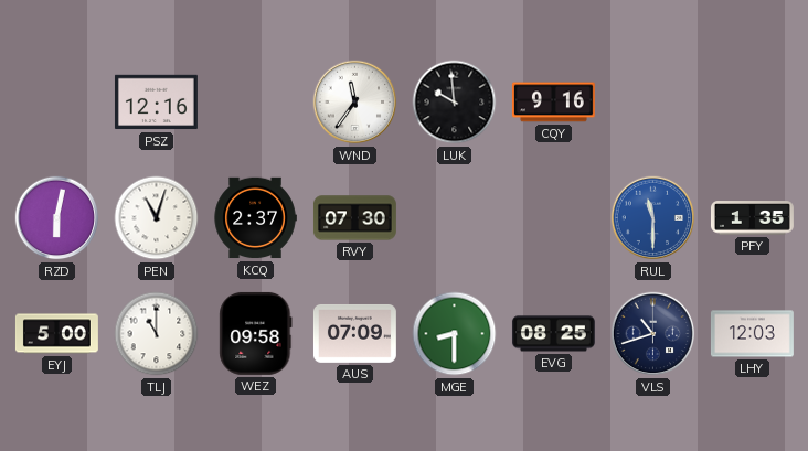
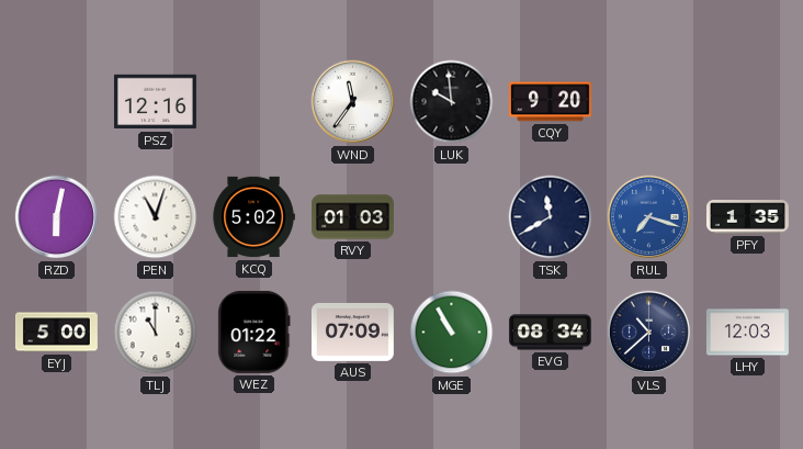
CQY: 9:16 -> 9:20
KCQ: 2:37 -> 5:02
RVY: 07:30 -> 01:03
TSK: none -> 11:40
RUL: 11:30 -> 7:18
WEZ: 09:58 -> 01:22
MGE: 8:30 -> 10:55
EVG: 08:25 -> 08:34
VLS: 10:42 -> 10:38
